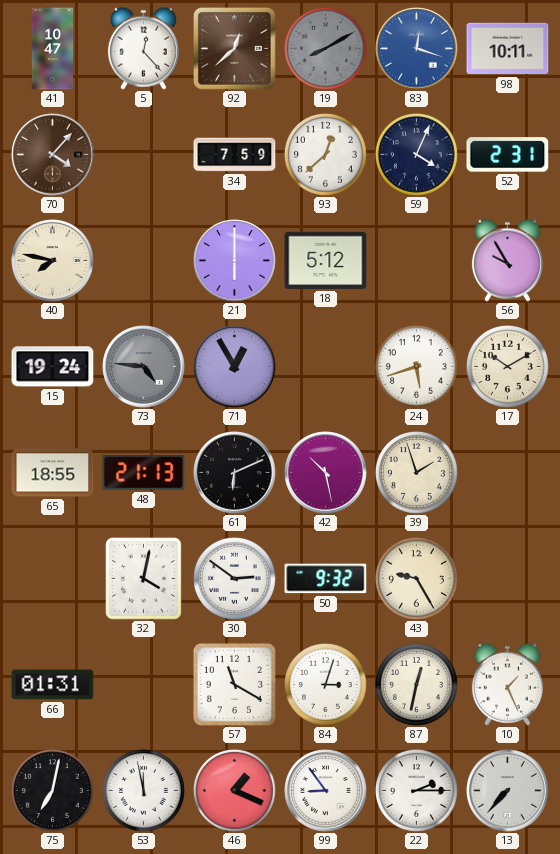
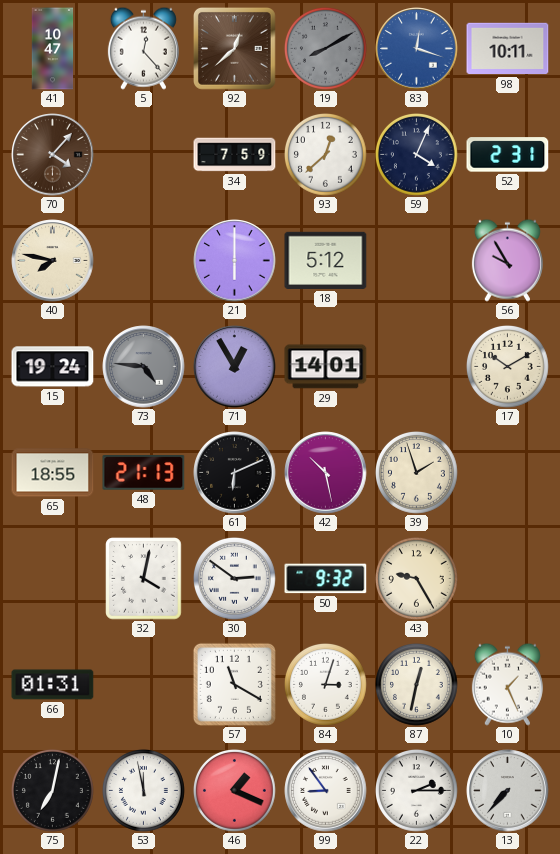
29: none -> 14:01
24: 5:42 -> none
